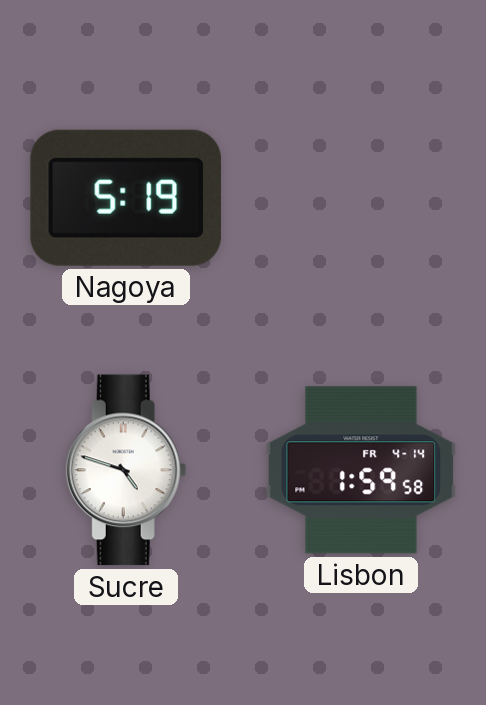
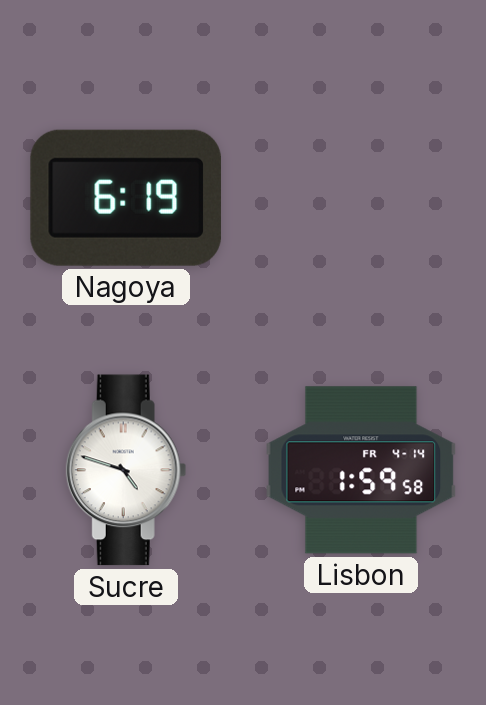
Nagoya: 5:19 -> 6:19
